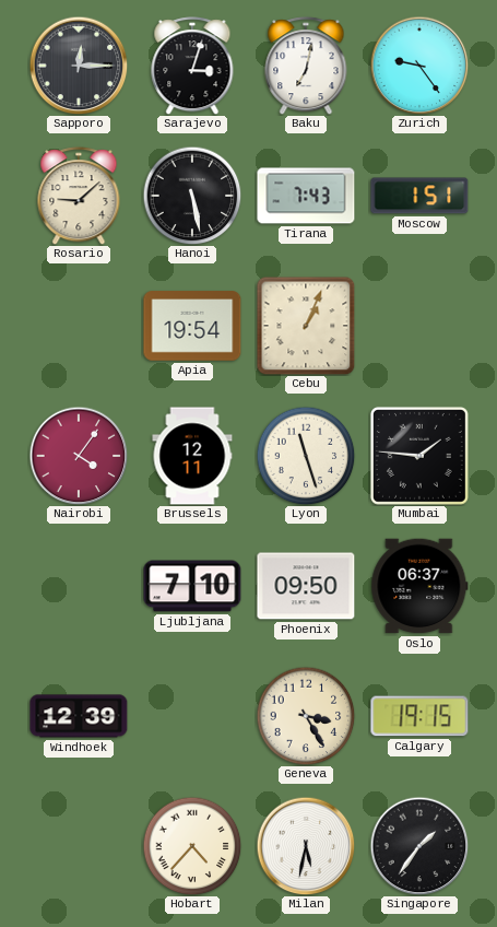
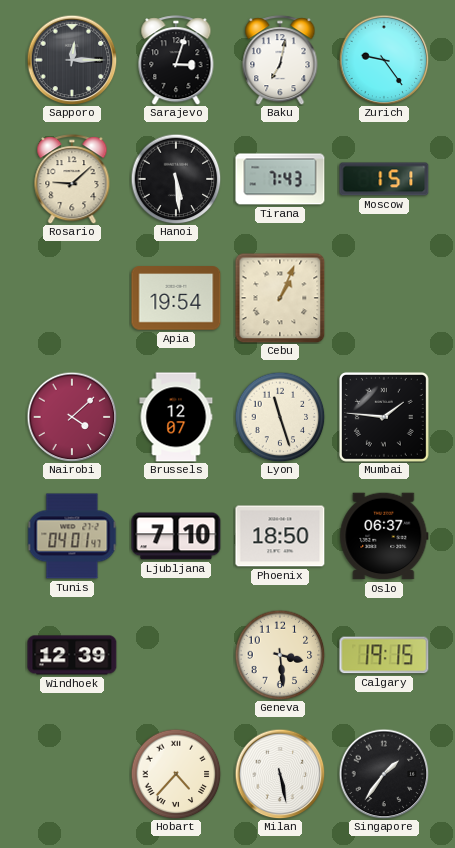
Hanoi: 5:28 -> 5:29
Nairobi: 4:06 -> 4:08
Brussels: 12:11 -> 12:07
Tunis: none -> 04:01
Phoenix: 09:50 -> 18:50
Geneva: 3:25 -> 3:29
Milan: 5:32 -> 5:28
